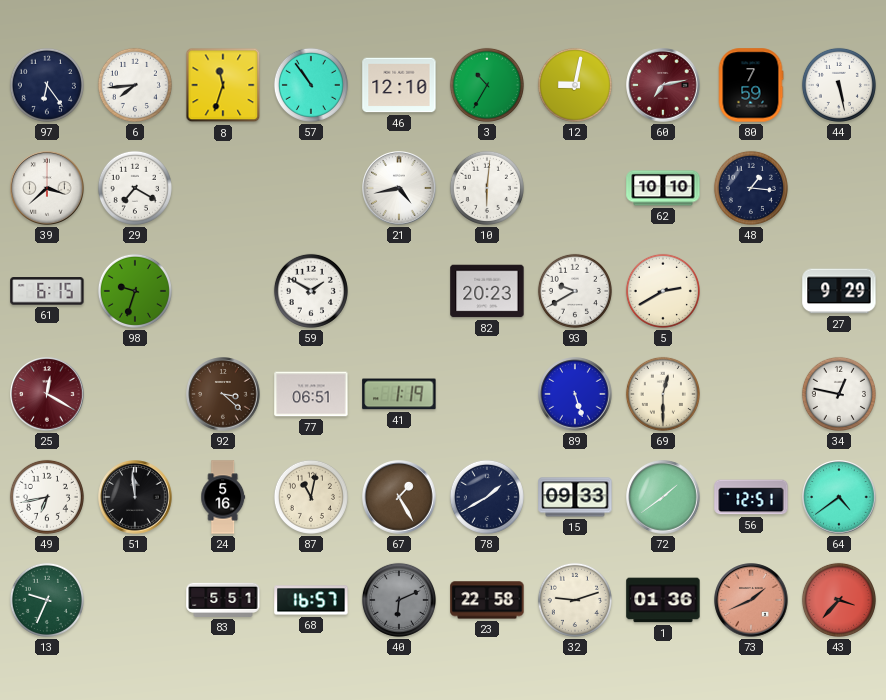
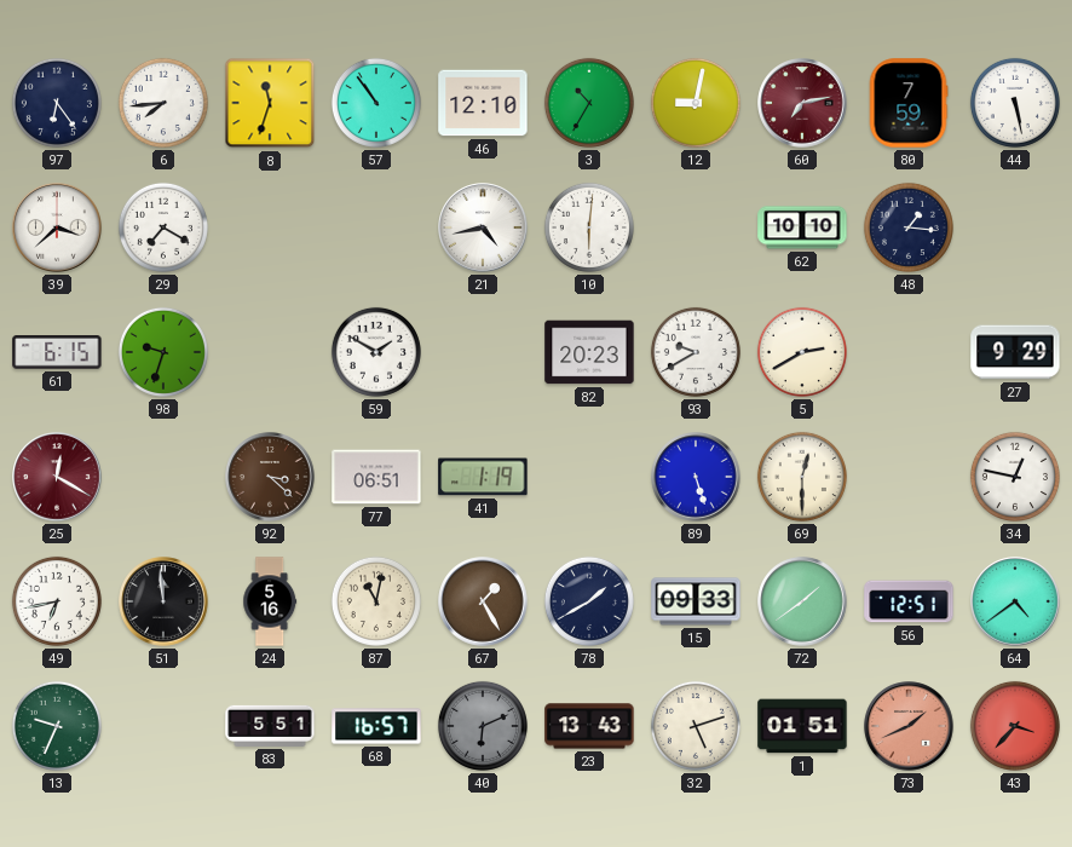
23: 22:58 -> 13:43
32: 9:12 -> 5:12
1: 01:36 -> 01:51
